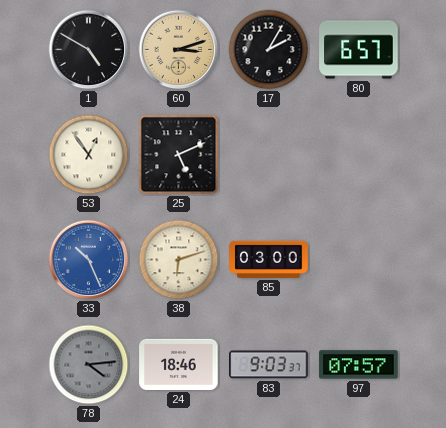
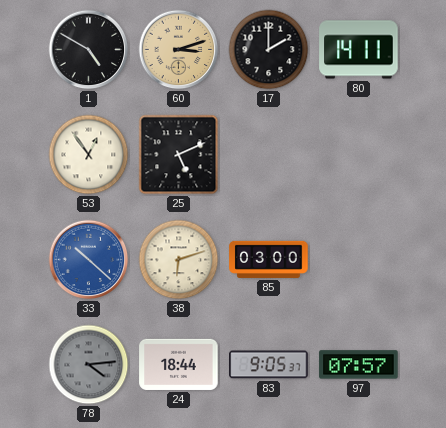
17: 2:05 -> 2:00
80: 6:57 -> 14:11
33: 10:26 -> 10:22
24: 18:46 -> 18:44
83: 9:03 -> 9:05
